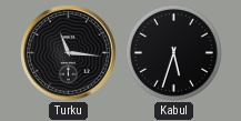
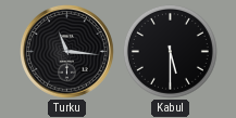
Kabul: 5:33 -> 5:30
